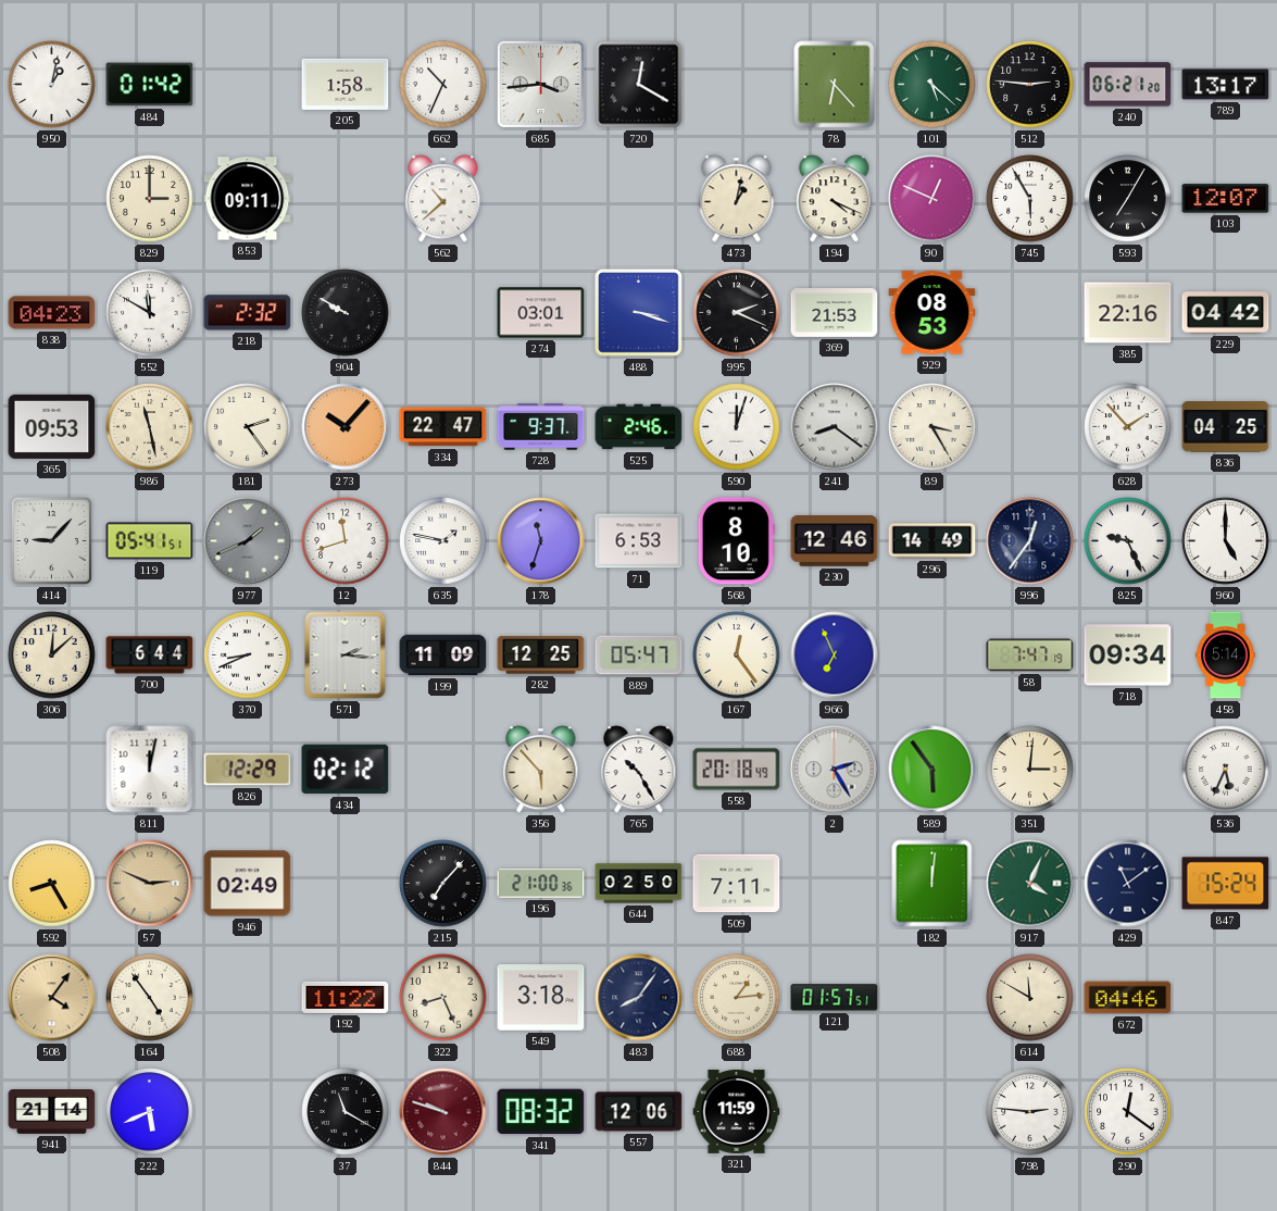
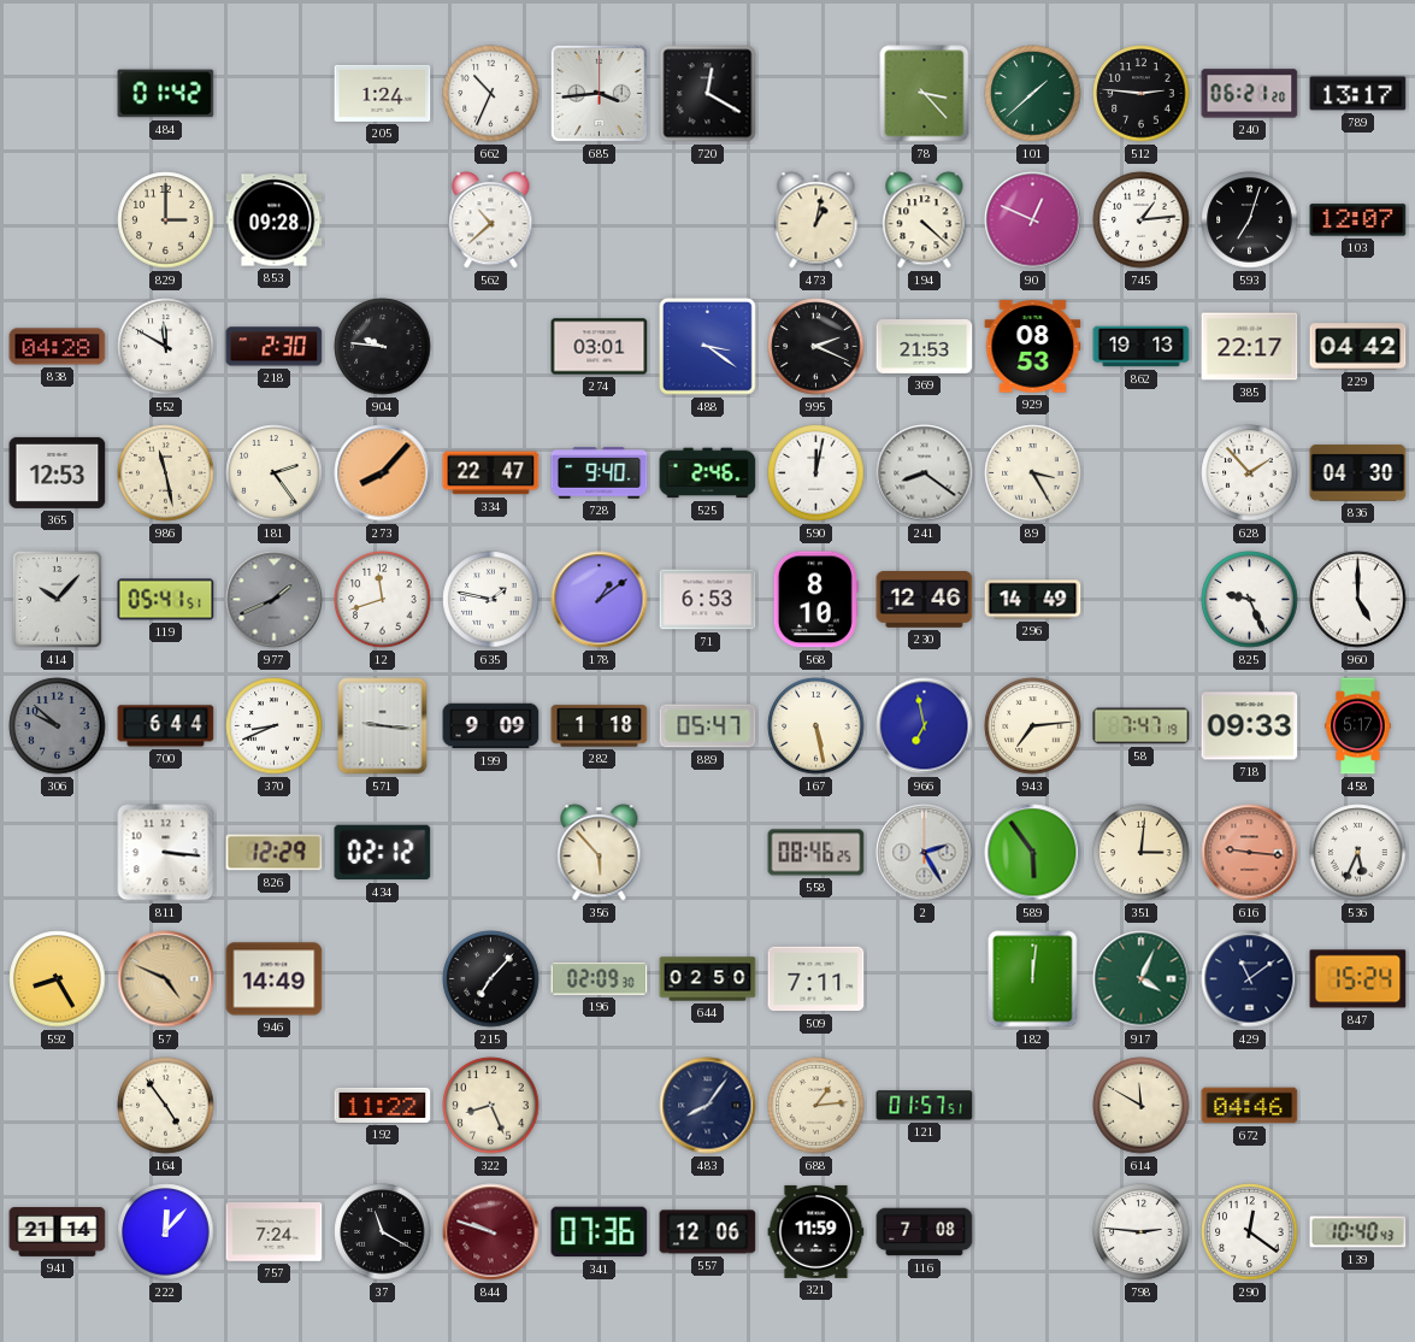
950: 1:02 -> none
205: 1:58 -> 1:24
78: 6:23 -> 3:23
101: 5:22 -> 1:38
853: 09:11 -> 09:28
194: 4:19 -> 4:22
745: 5:55 -> 1:14
593: 7:05 -> 7:03
838: 04:23 -> 04:28
218: 2:32 -> 2:30
904: 9:50 -> 9:46
488: 3:18 -> 3:21
862: none -> 19:13
385: 22:16 -> 22:17
365: 09:53 -> 12:53
273: 10:07 -> 8:07
728: 9:37 -> 9:40
590: 12:03 -> 12:02
836: 04:25 -> 04:30
414: 9:07 -> 10:07
178: 11:33 -> 1:09
996: 12:36 -> none
306: 12:08 -> 9:52
306 dial: cream -> grey
571: 2:16 -> 9:16
199: 11:09 -> 9:09
282: 12:25 -> 1:18
167: 12:24 -> 5:28
966: 6:56 -> 6:58
943: none -> 7:14
718: 09:34 -> 09:33
458: 5:14 -> 5:17
811: 12:02 -> 3:16
765: 10:25 -> none
558: 20:18 -> 08:46
616: none -> 9:16
57: 2:49 -> 4:49
946: 02:49 -> 14:49
196: 21:00 -> 02:09
508: 4:06 -> none
549: 3:18 -> none
222: 5:41 -> 12:07
757: none -> 7:24
341: 08:32 -> 07:36
116: none -> 7:08
139: none -> 10:40
